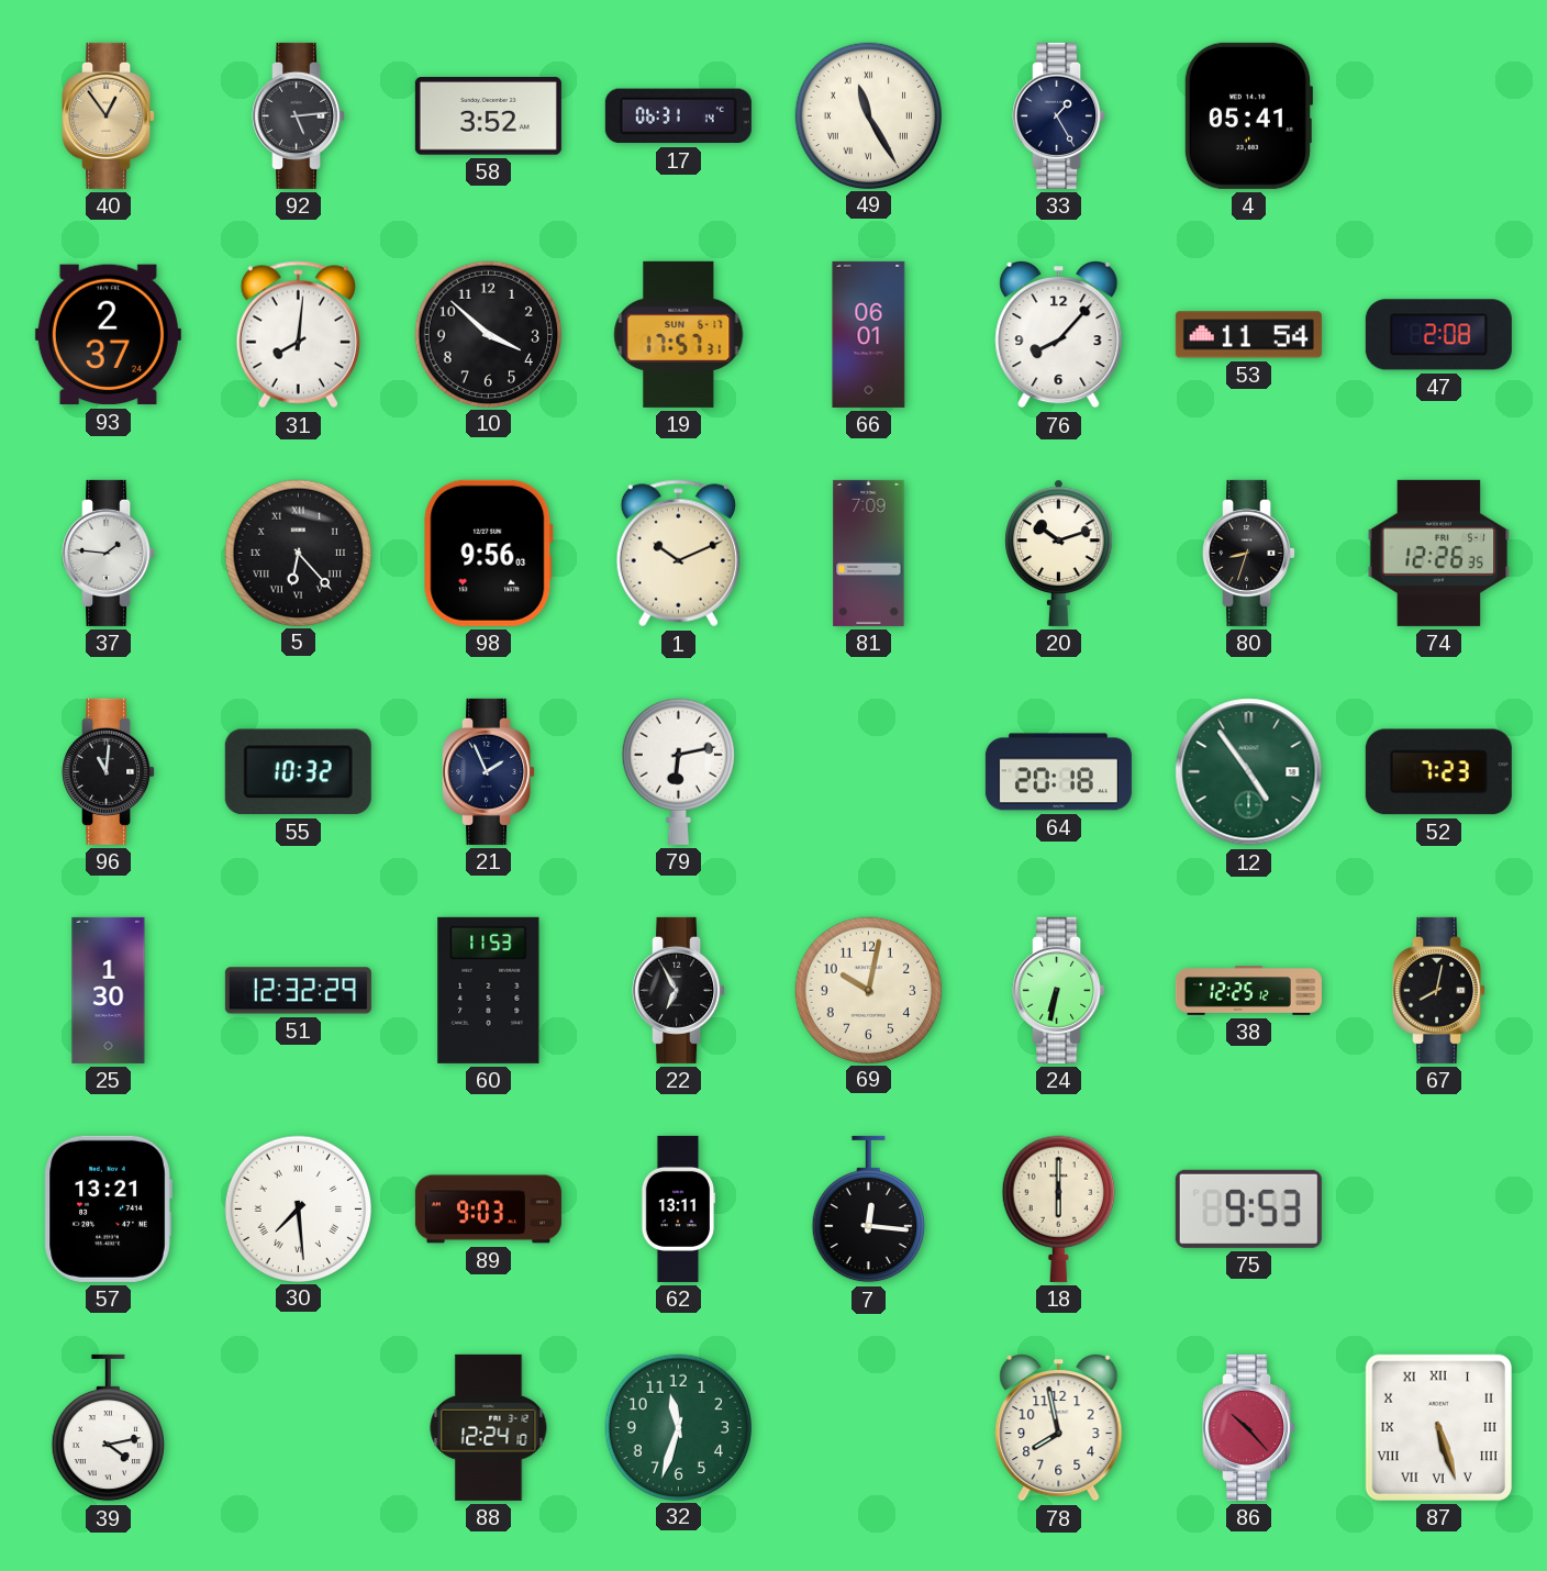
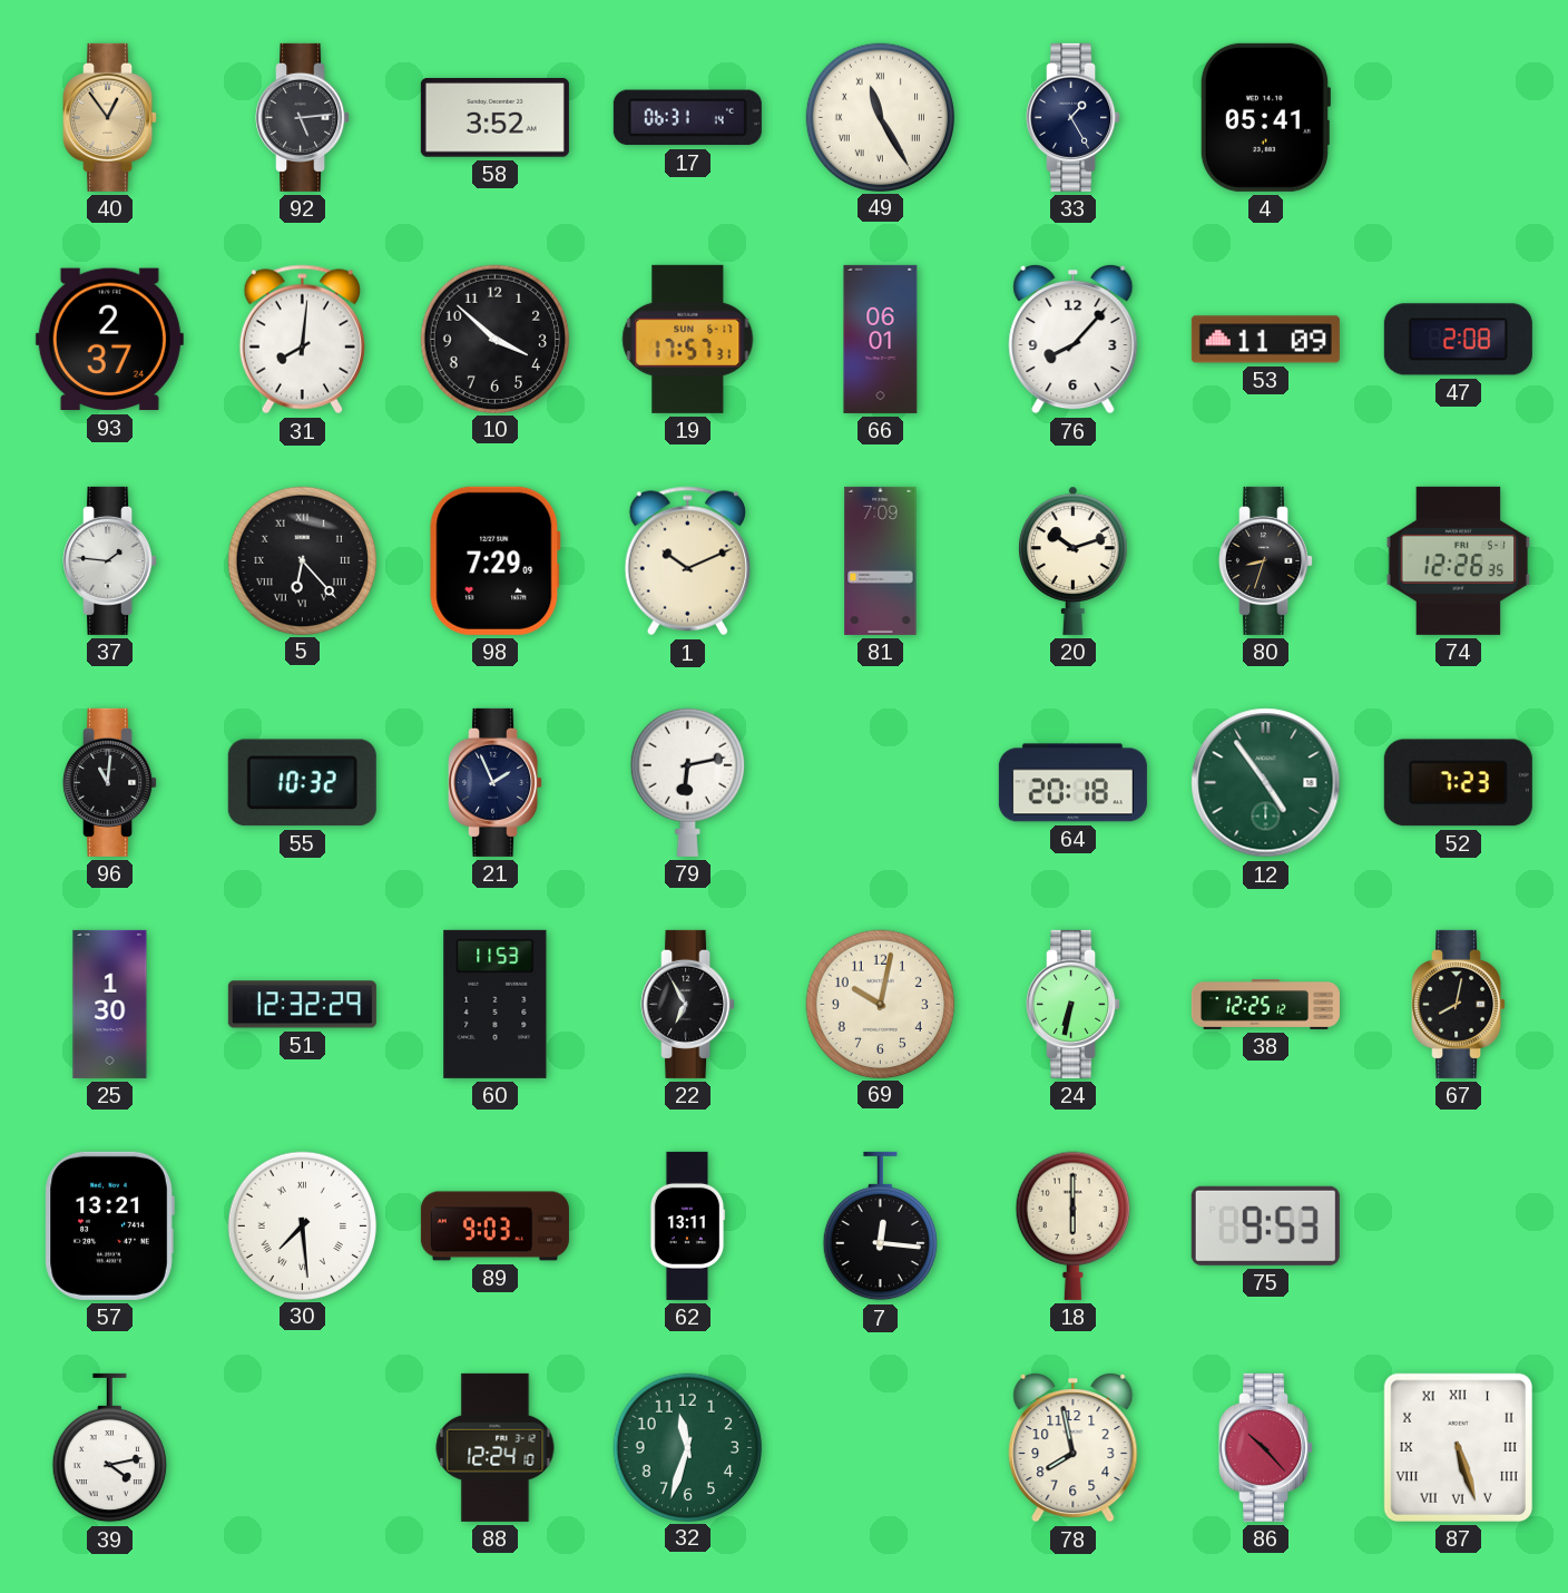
53: 11:54 -> 11:09
98: 9:56 -> 7:29
